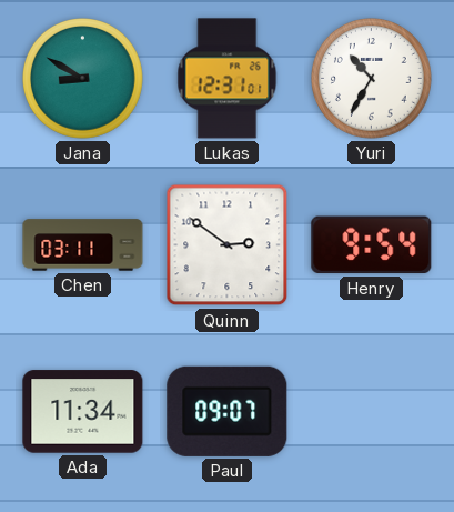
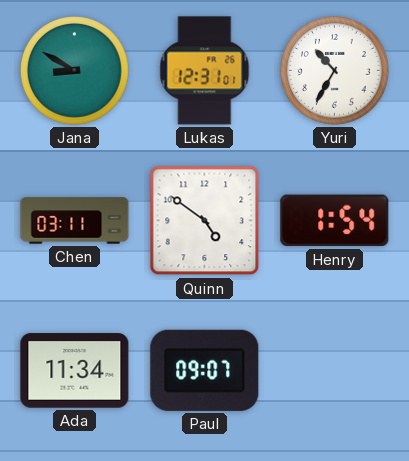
Quinn: 2:51 -> 4:51
Henry: 9:54 -> 1:54
